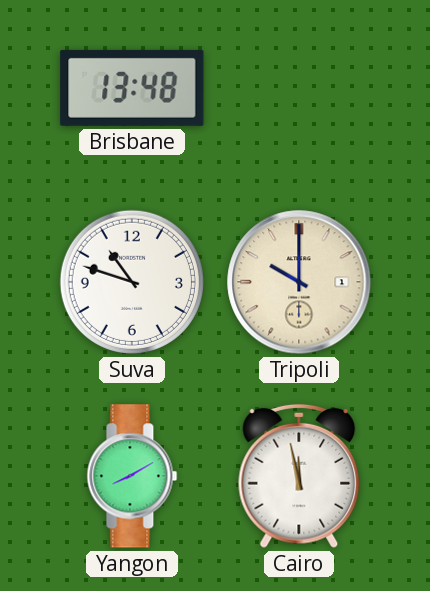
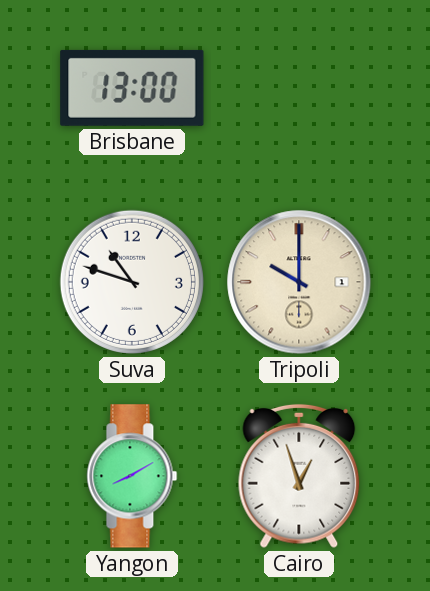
Brisbane: 13:48 -> 13:00
Cairo: 11:58 -> 12:57
